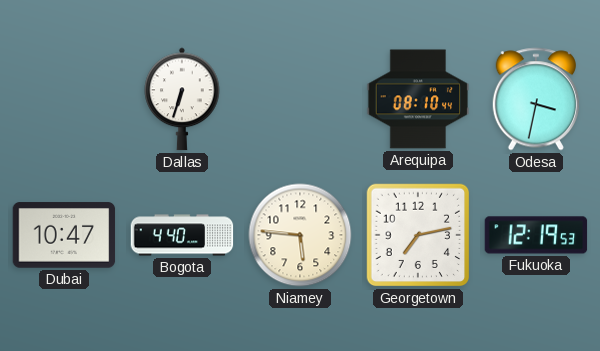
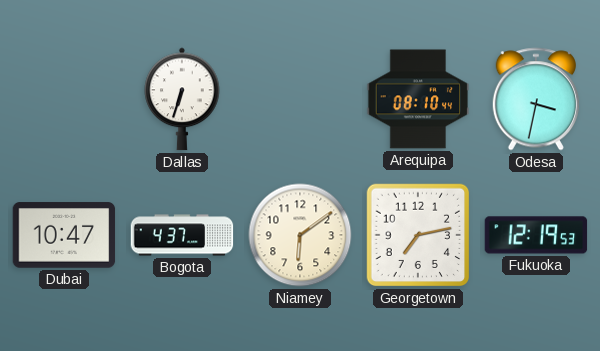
Bogota: 4:40 -> 4:37
Niamey: 5:46 -> 6:09
